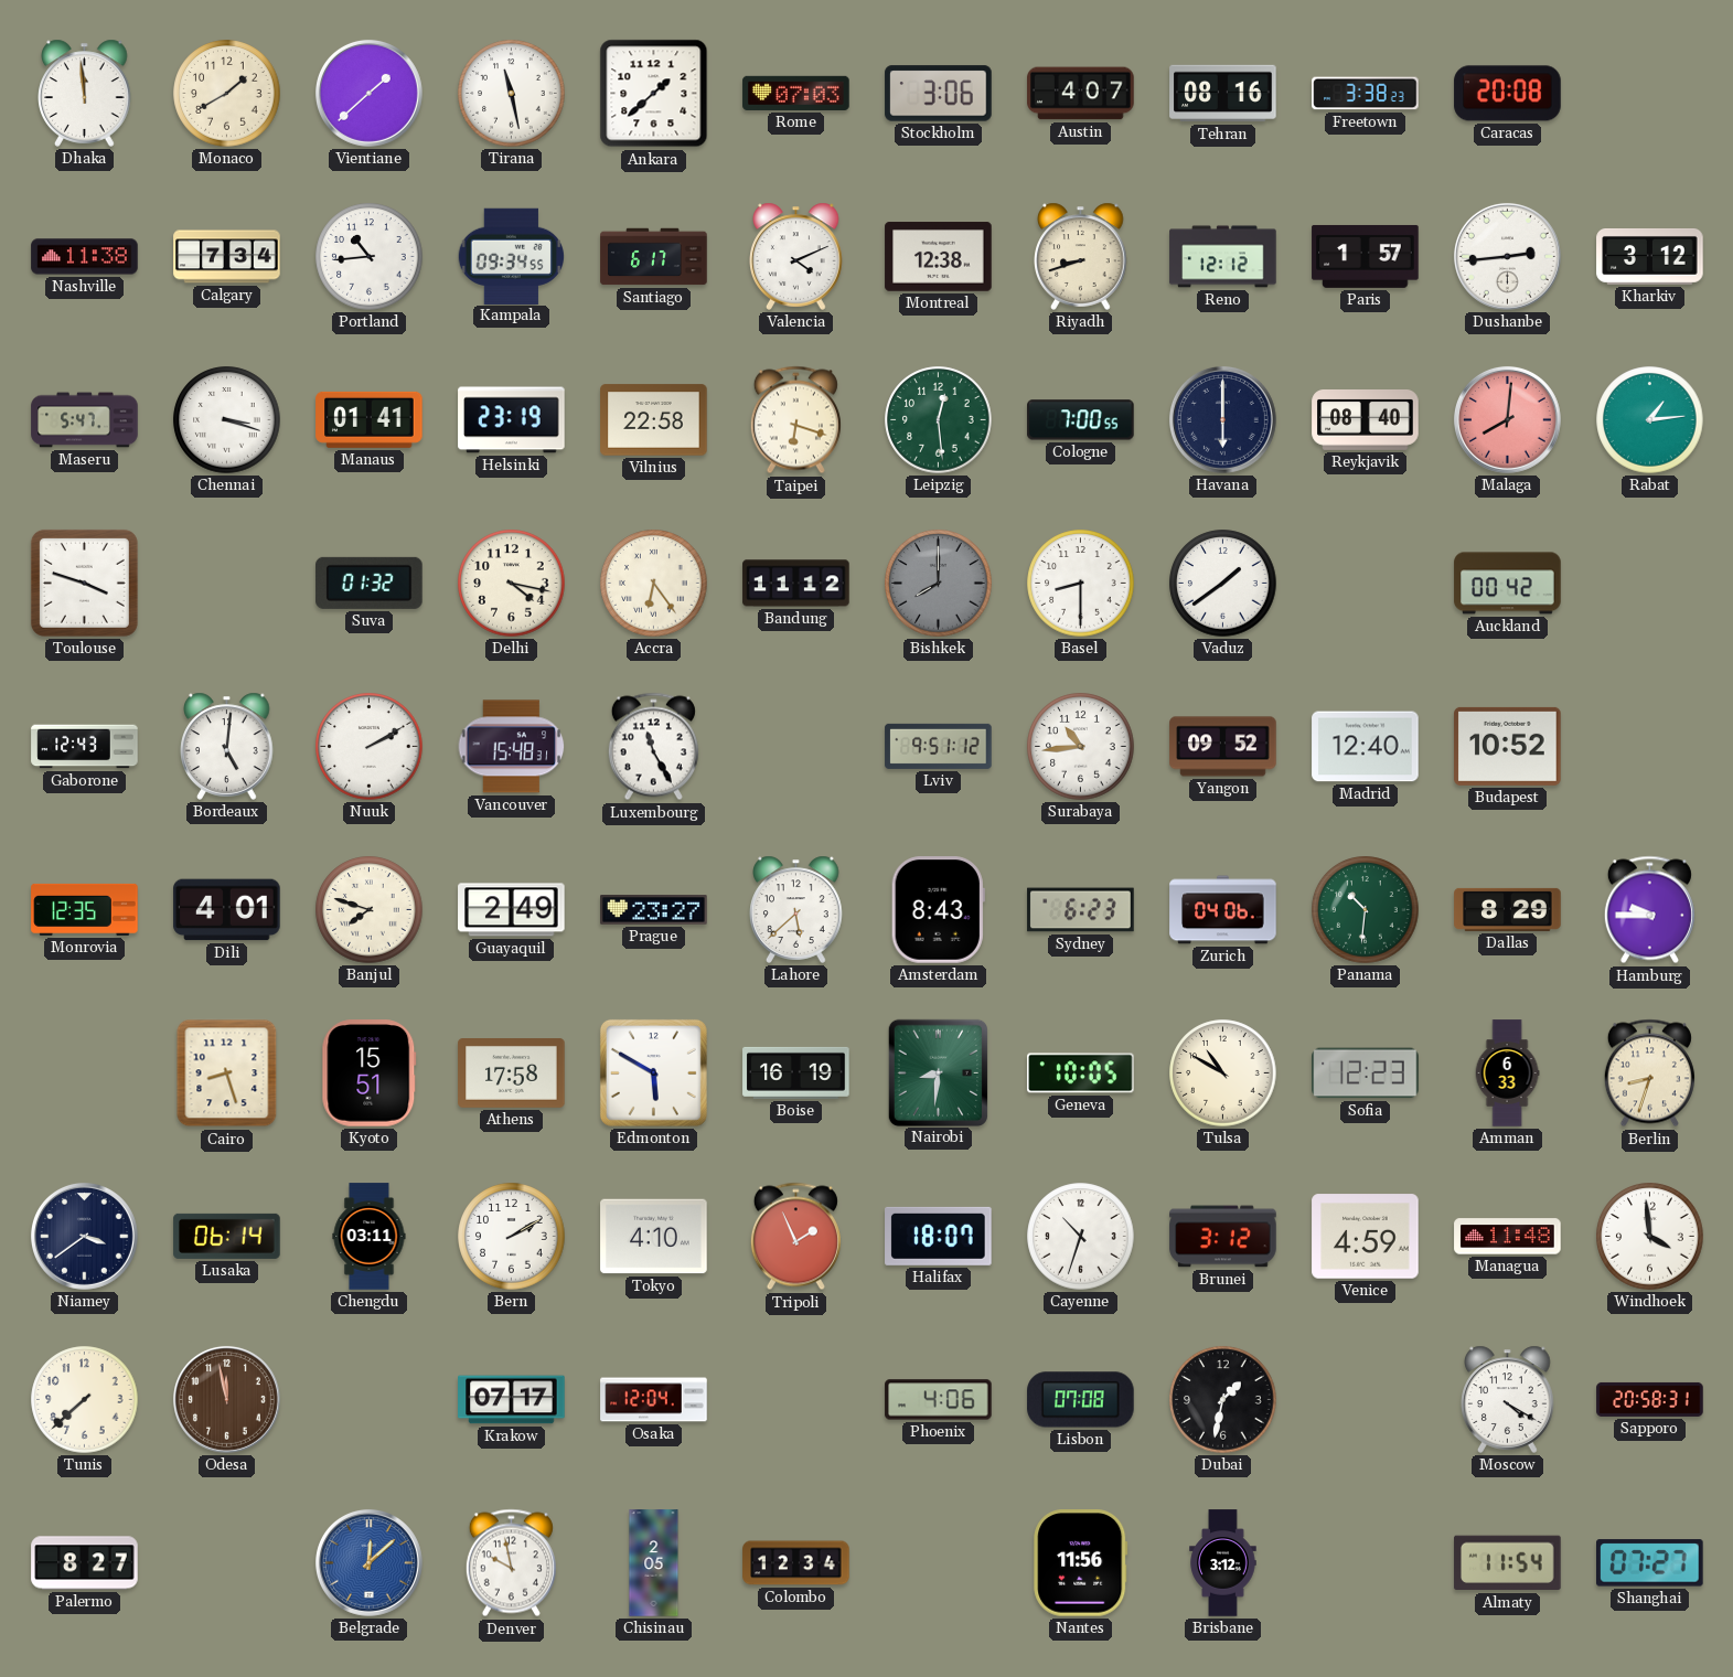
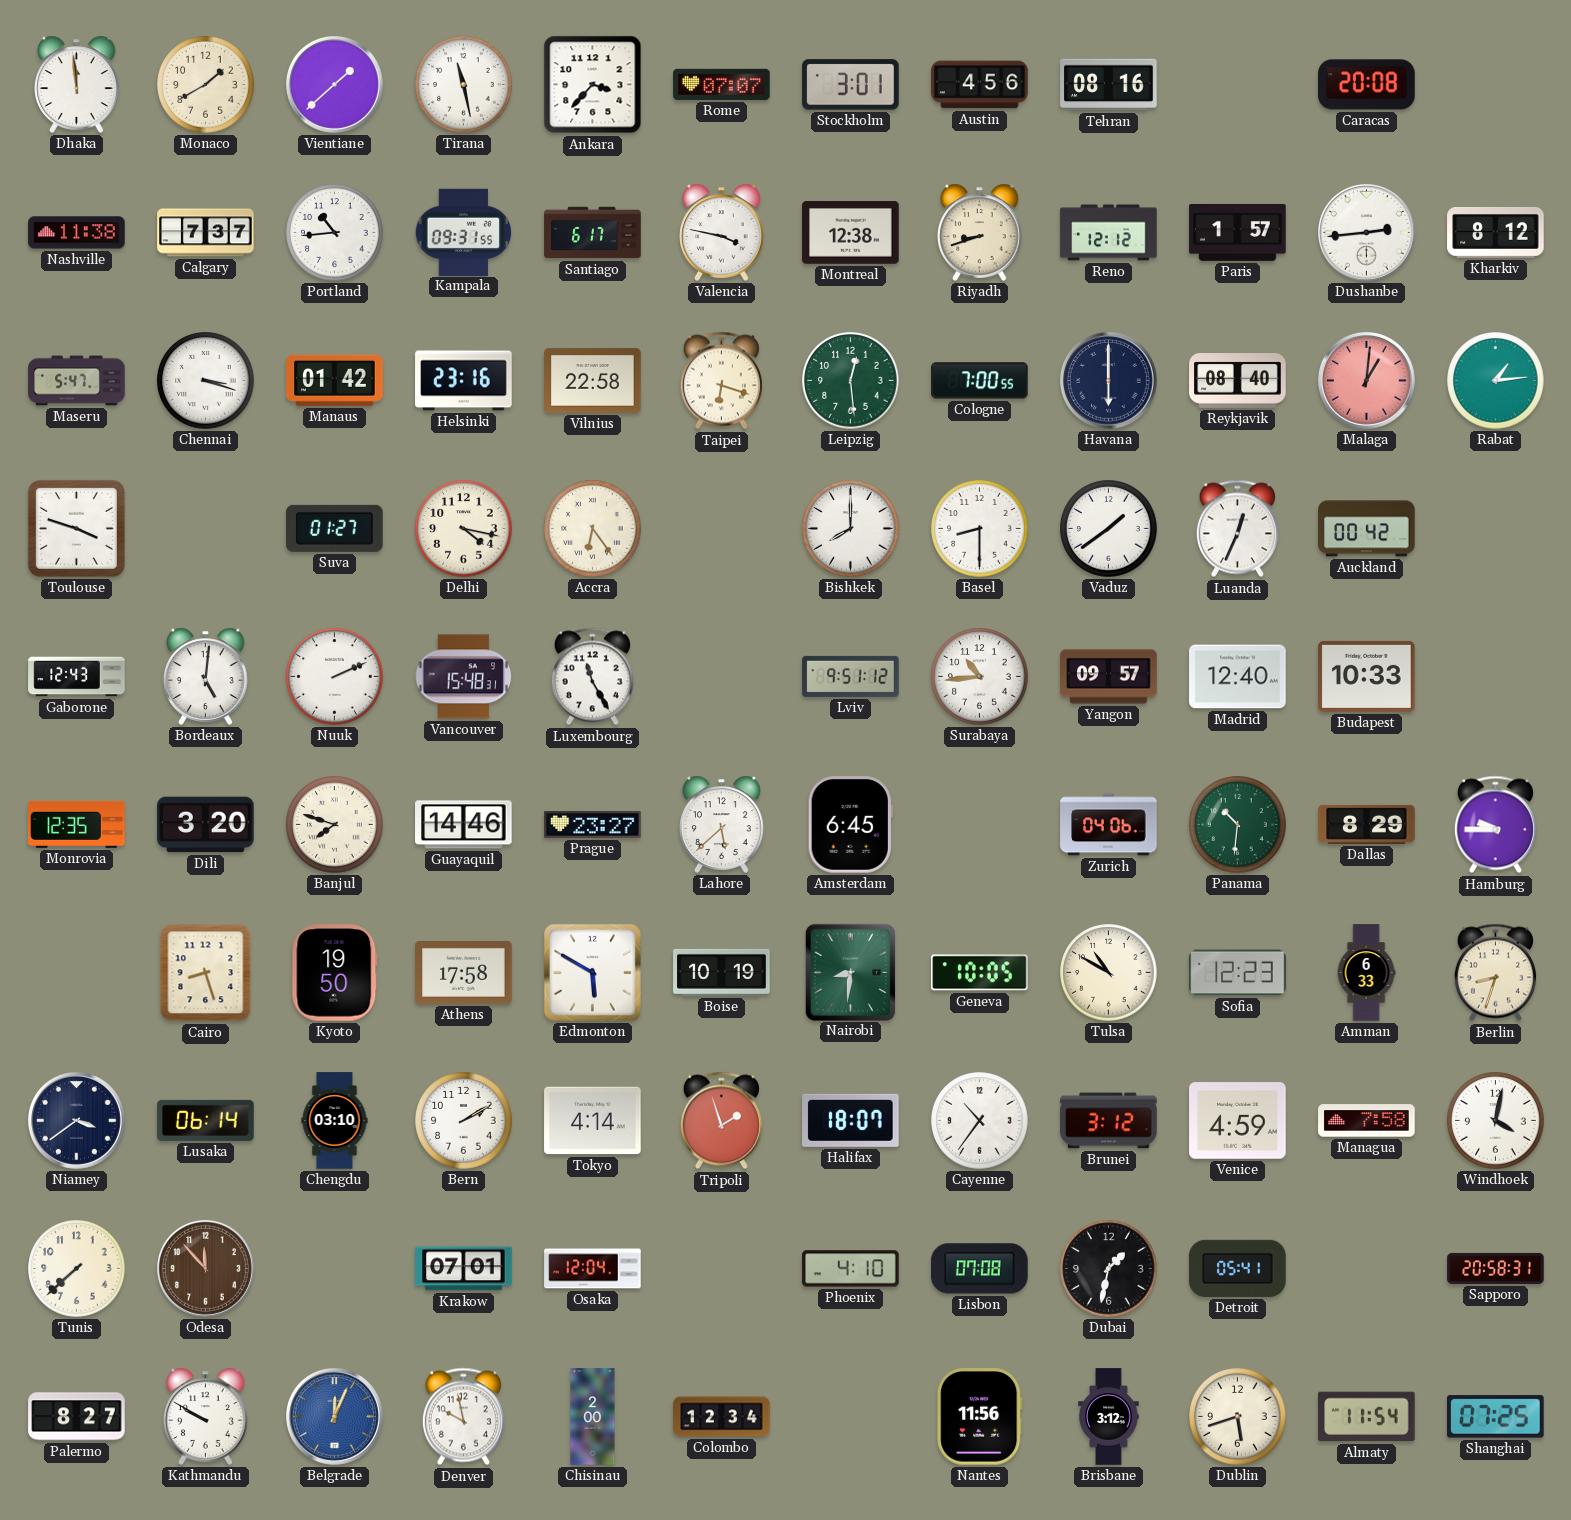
Ankara: 1:38 -> 3:37
Rome: 07:03 -> 07:07
Stockholm: 3:06 -> 3:01
Austin: 4:07 -> 4:56
Freetown: 3:38 -> none
Calgary: 7:34 -> 7:37
Kampala: 09:34 -> 09:31
Valencia: 4:11 -> 3:47
Kharkiv: 3:12 -> 8:12
Manaus: 01:41 -> 01:42
Helsinki: 23:19 -> 23:16
Malaga: 8:01 -> 1:01
Suva: 01:32 -> 01:27
Bandung: 11:12 -> none
Bishkek dial: grey -> white
Luanda: none -> 12:34
Nuuk: 2:10 -> 2:11
Yangon: 09:52 -> 09:57
Budapest: 10:52 -> 10:33
Dili: 4:01 -> 3:20
Guayaquil: 2:49 -> 14:46
Amsterdam: 8:43 -> 6:45
Sydney: 6:23 -> none
Kyoto: 15:51 -> 19:50
Boise: 16:19 -> 10:19
Chengdu: 03:11 -> 03:10
Tokyo: 4:10 -> 4:14
Tripoli: 1:56 -> 1:57
Cayenne: 10:33 -> 10:36
Managua: 11:48 -> 7:58
Windhoek: 3:59 -> 4:02
Odesa: 11:58 -> 11:53
Krakow: 07:17 -> 07:01
Phoenix: 4:06 -> 4:10
Detroit: none -> 05:41
Moscow: 4:20 -> none
Kathmandu: none -> 9:50
Belgrade: 12:08 -> 12:04
Chisinau: 2:05 -> 2:00
Dublin: none -> 5:42
Shanghai: 07:27 -> 07:25
